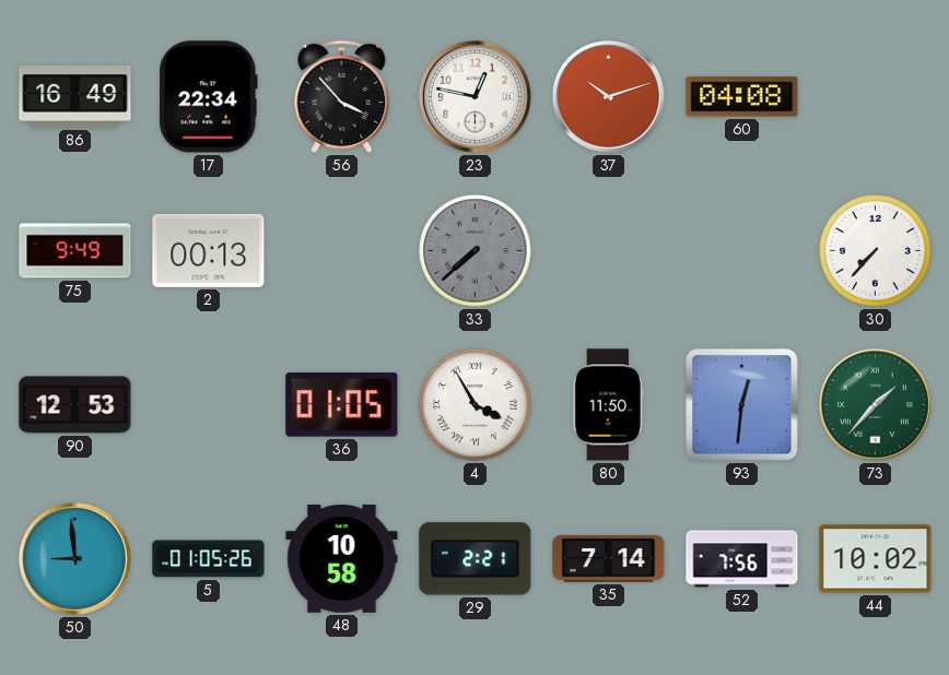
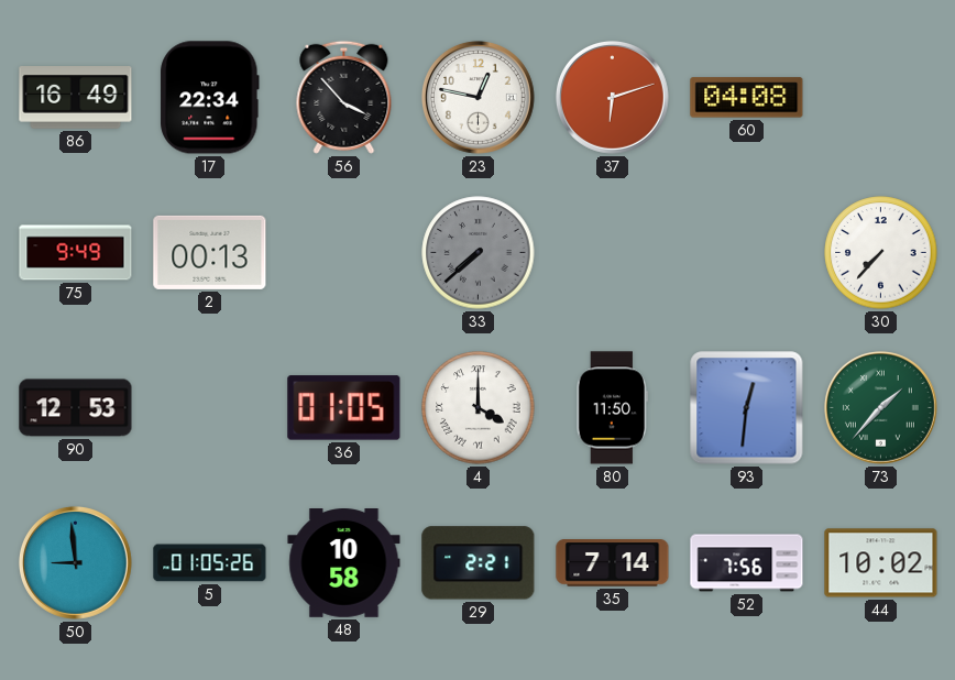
37: 10:12 -> 6:12
4: 3:55 -> 4:00
